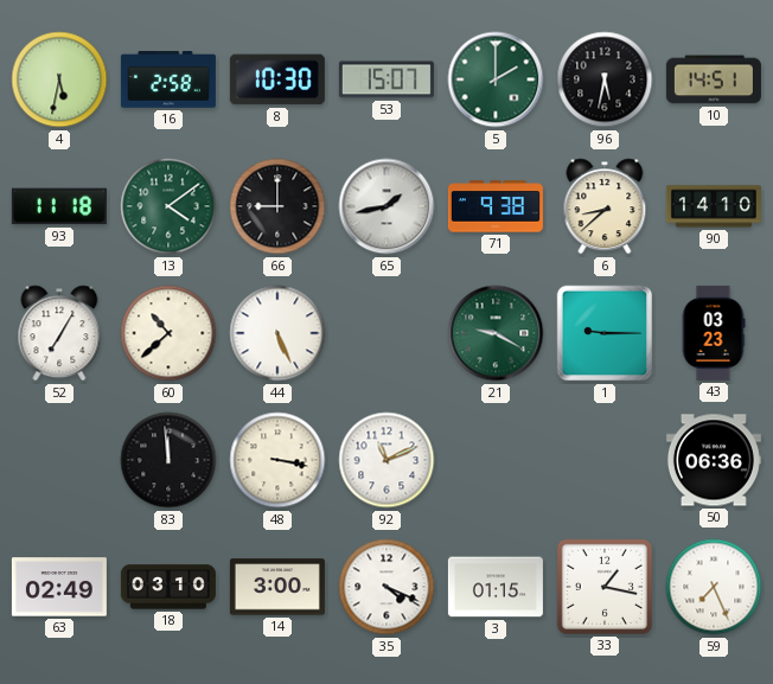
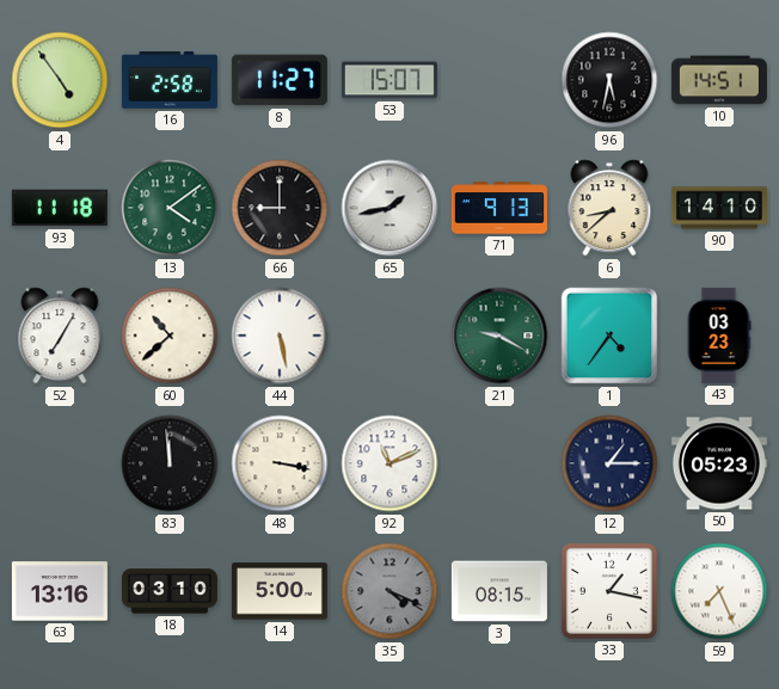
4: 5:32 -> 4:54
8: 10:30 -> 11:27
5: 2:00 -> none
71: 9:38 -> 9:13
44: 5:26 -> 5:28
1: 9:15 -> 4:36
12: none -> 1:15
50: 06:36 -> 05:23
63: 02:49 -> 13:16
14: 3:00 -> 5:00
35 dial: white -> grey
3: 01:15 -> 08:15
